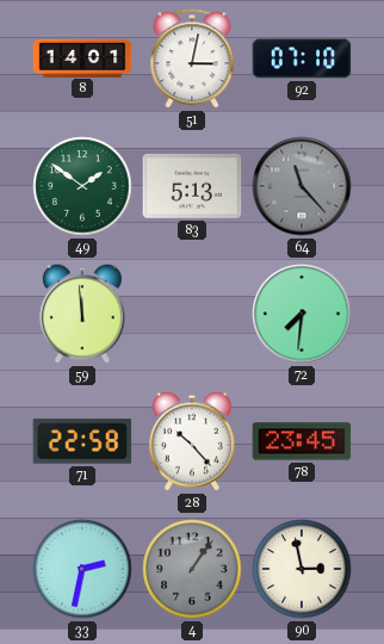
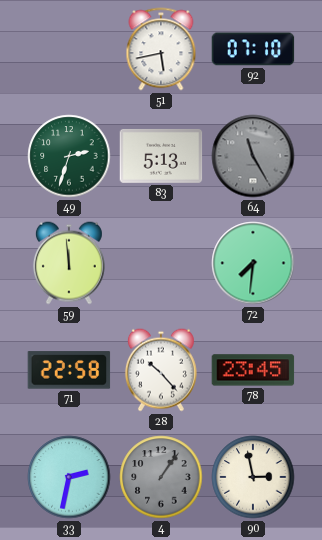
8: 14:01 -> none
51: 3:02 -> 5:43
49: 1:51 -> 2:33
64: 11:23 -> 11:25
